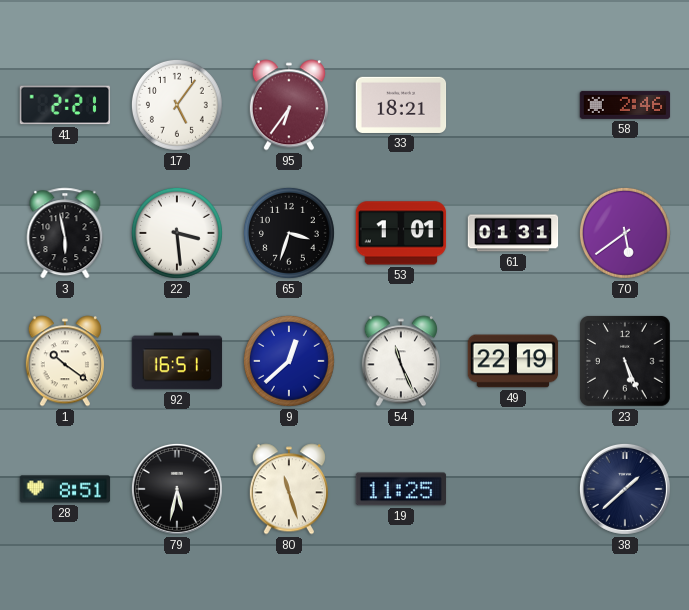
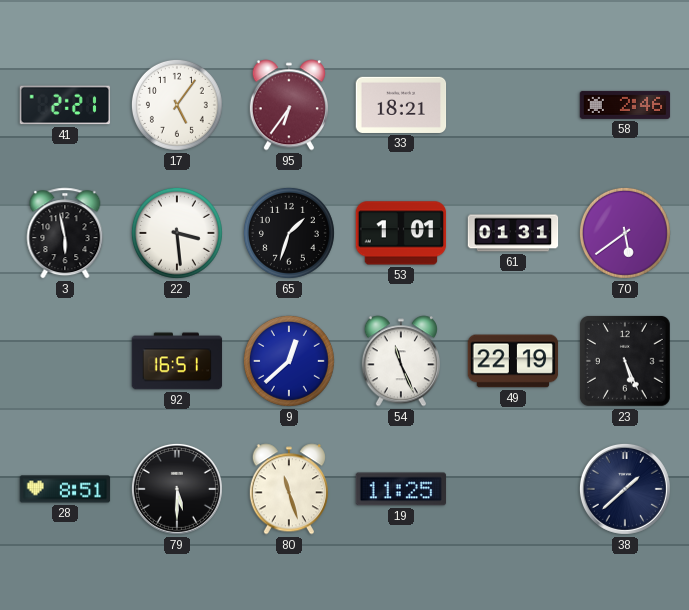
65: 3:33 -> 1:33
1: 10:21 -> none
79: 5:32 -> 5:30
